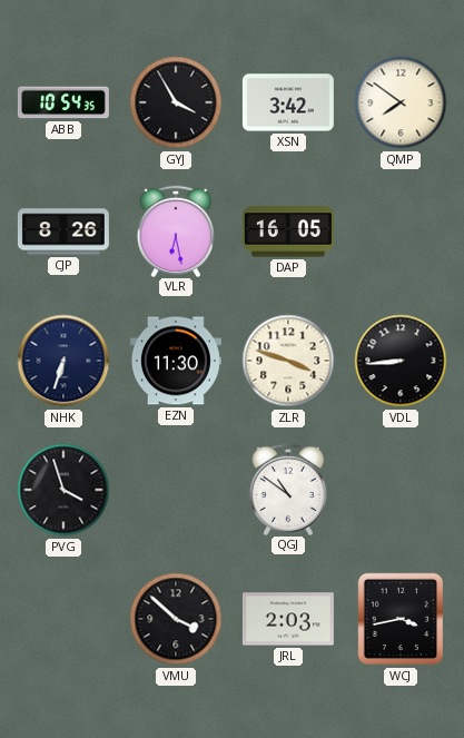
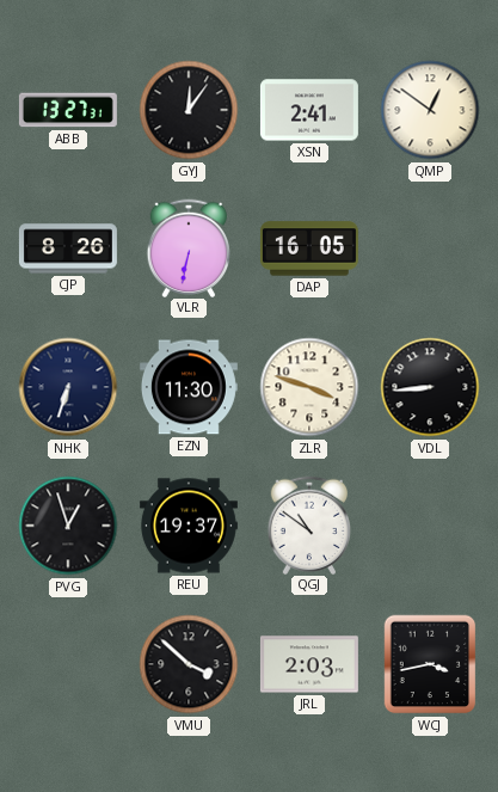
ABB: 10:54 -> 13:27
GYJ: 3:55 -> 12:06
XSN: 3:42 -> 2:41
QMP: 7:51 -> 12:51
VLR: 6:28 -> 6:32
PVG: 3:57 -> 12:57
REU: none -> 19:37
